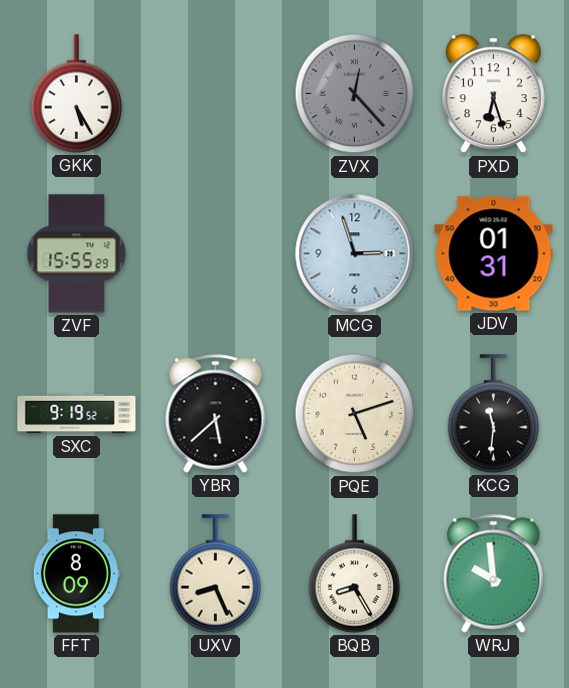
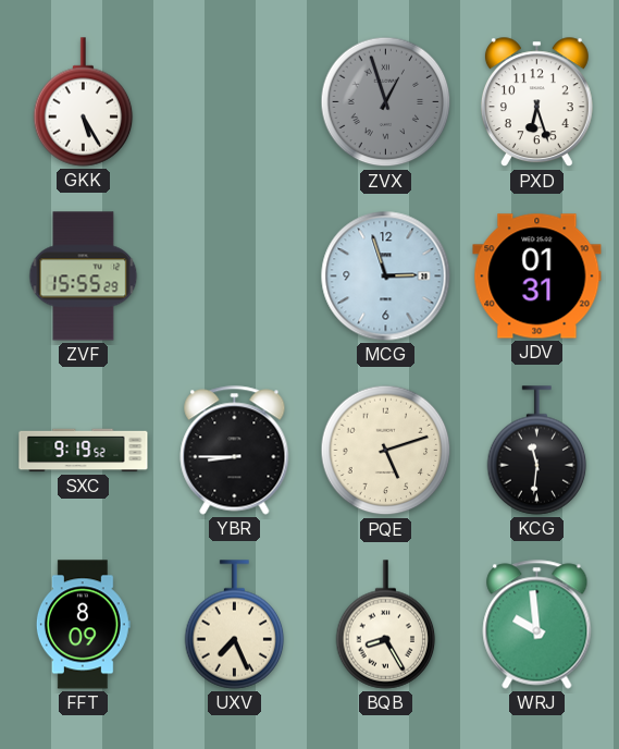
ZVX: 12:23 -> 12:57
YBR: 5:38 -> 8:45
UXV: 8:26 -> 7:26
